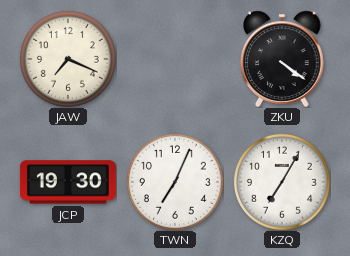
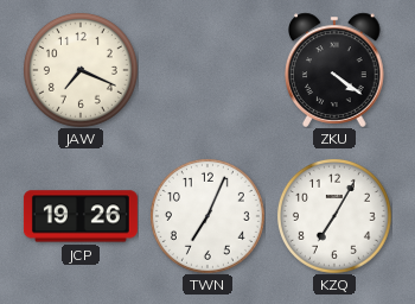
JCP: 19:30 -> 19:26
